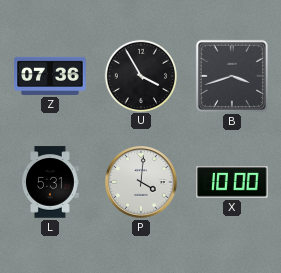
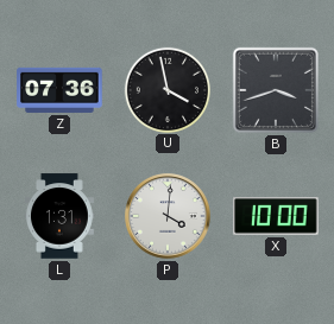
U: 3:55 -> 3:58
L: 5:31 -> 1:31
